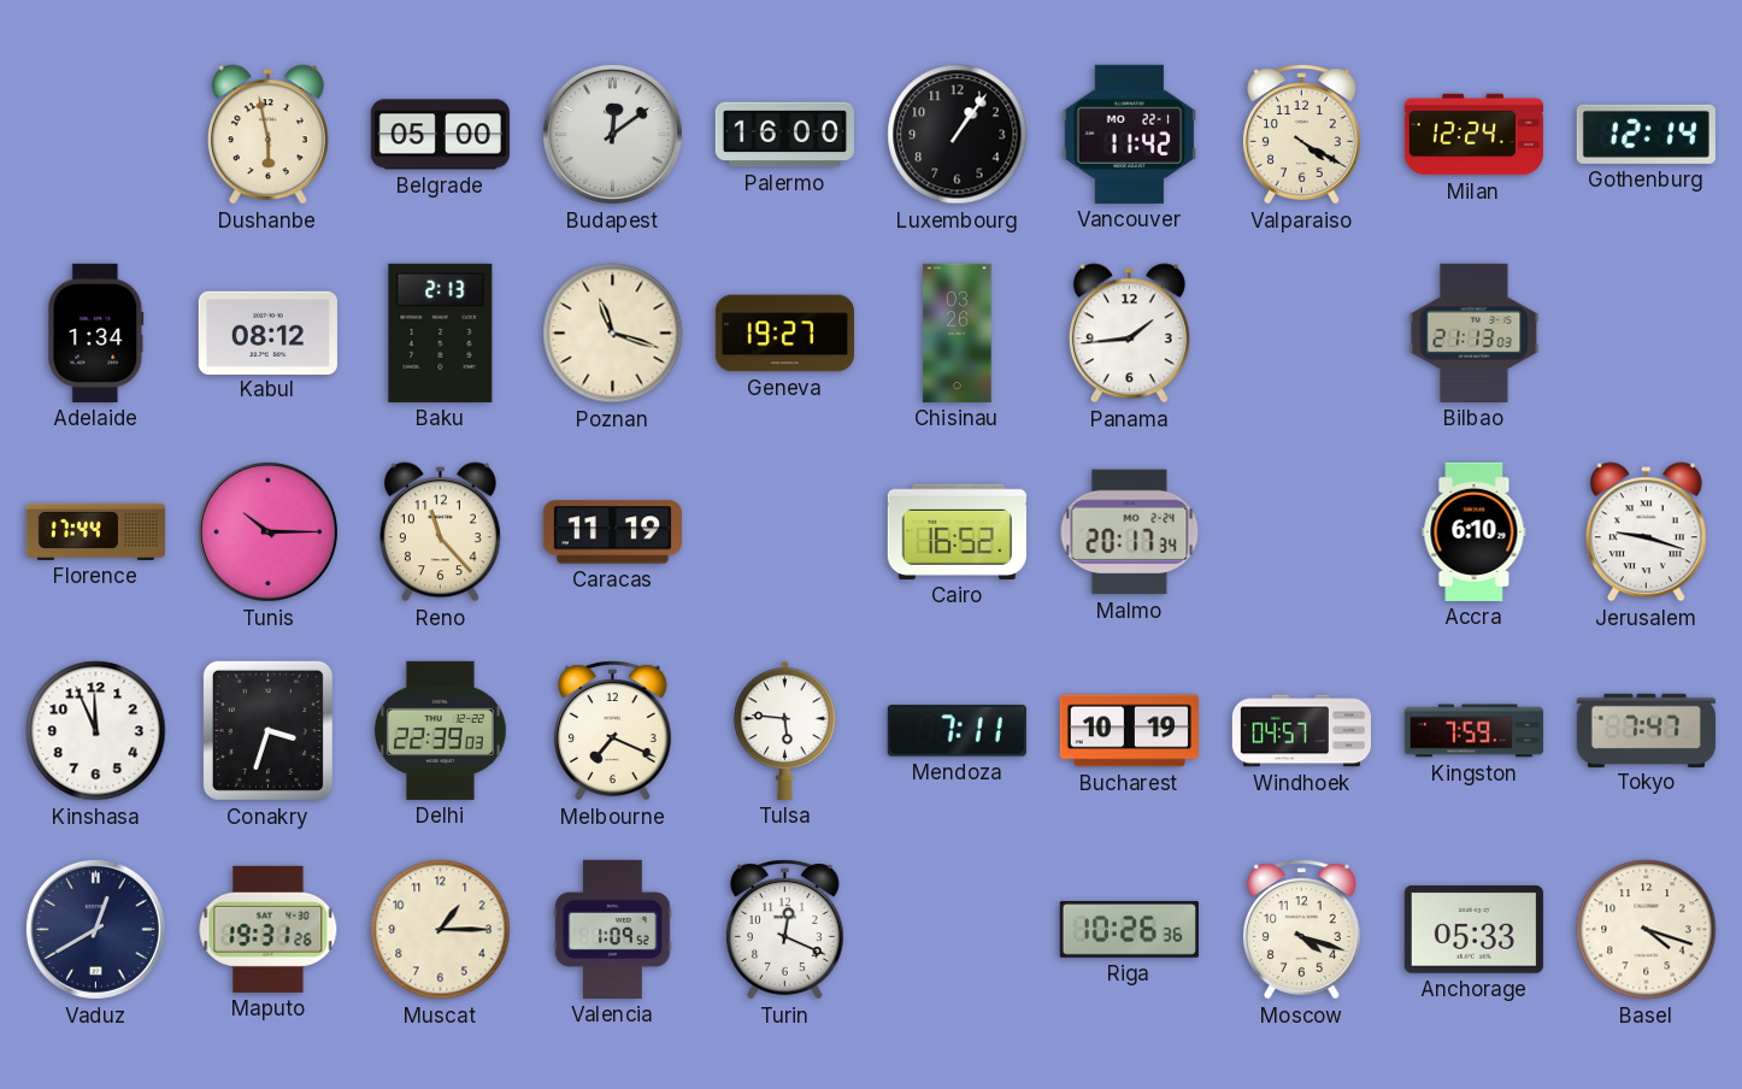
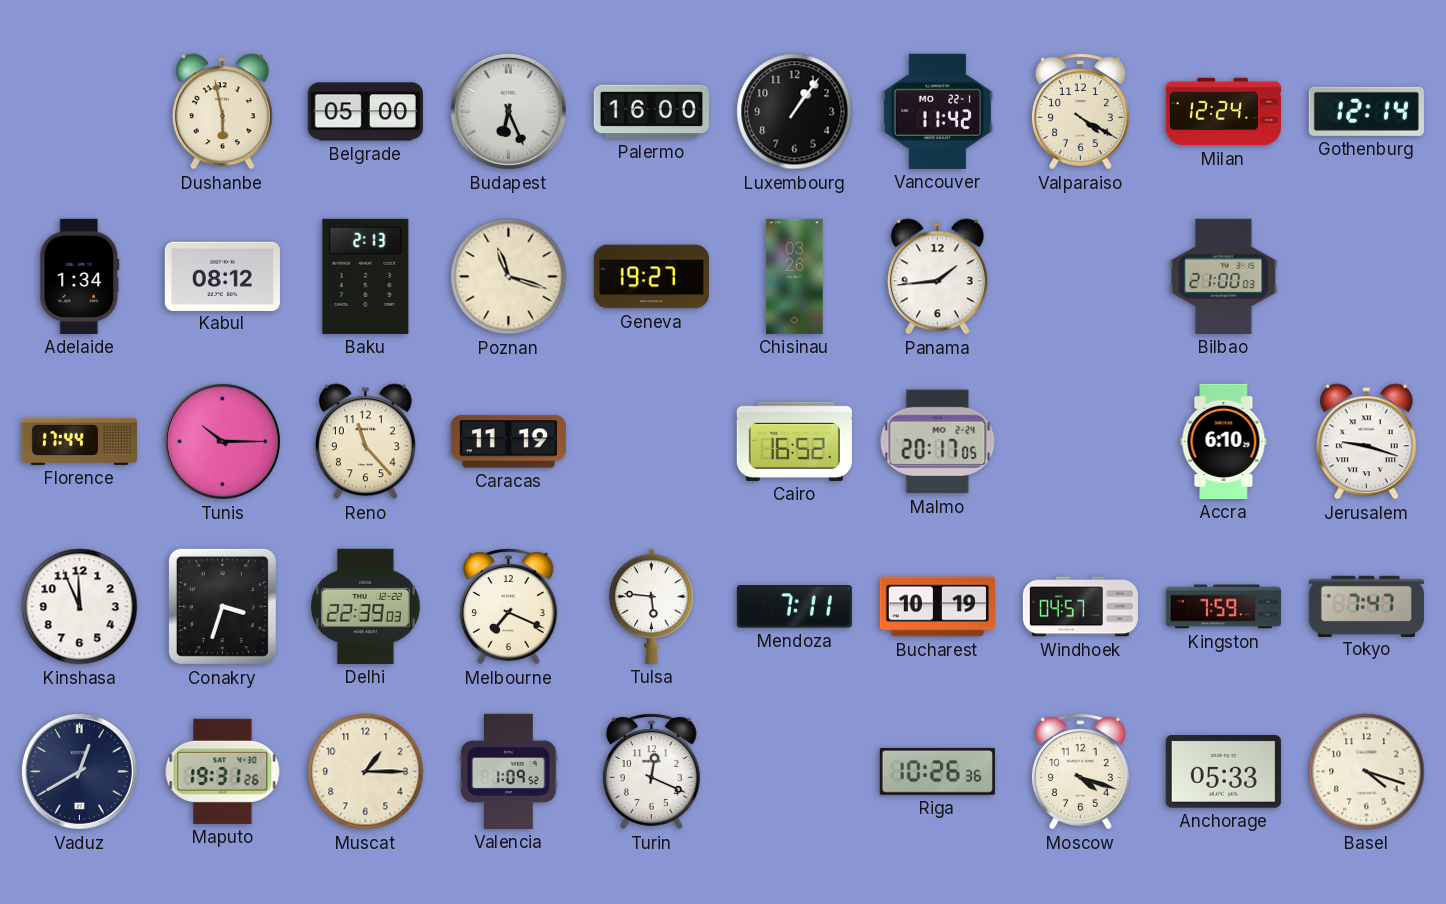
Budapest: 12:09 -> 6:26
Bilbao: 21:13 -> 21:00
Malmo: 20:17:34 -> 20:17:05
